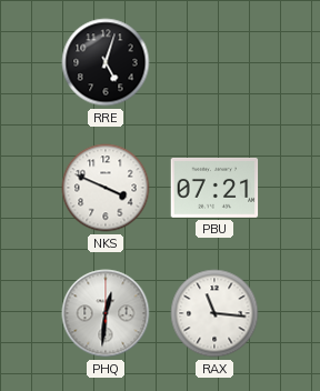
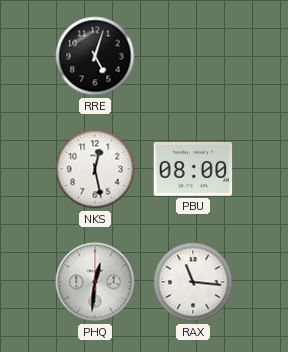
NKS: 3:49 -> 12:28
PBU: 07:21 -> 08:00
